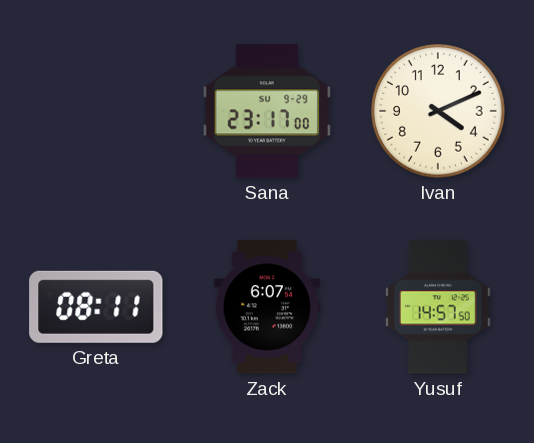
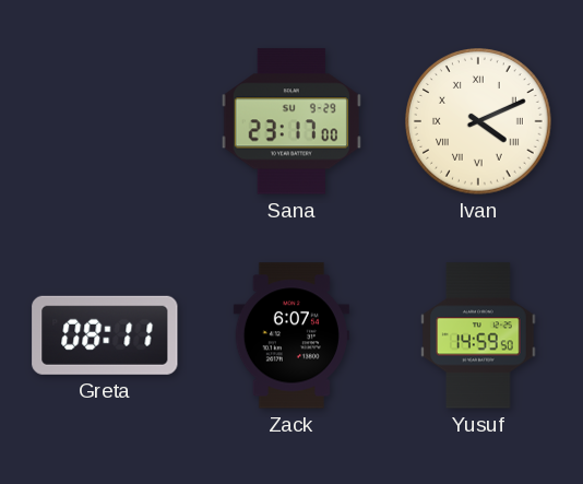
Ivan numerals: Arabic -> Roman
Yusuf: 14:57 -> 14:59
